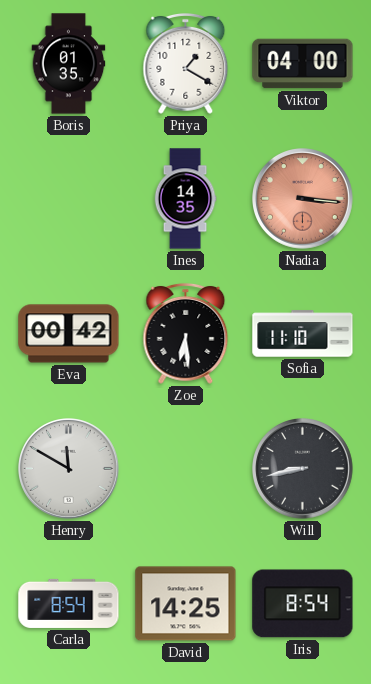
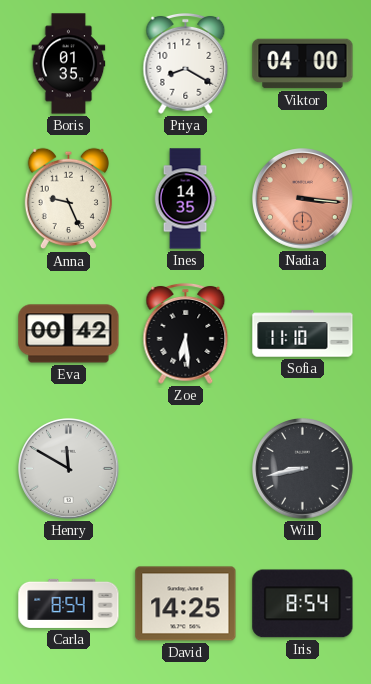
Priya: 1:20 -> 8:20
Anna: none -> 9:26
